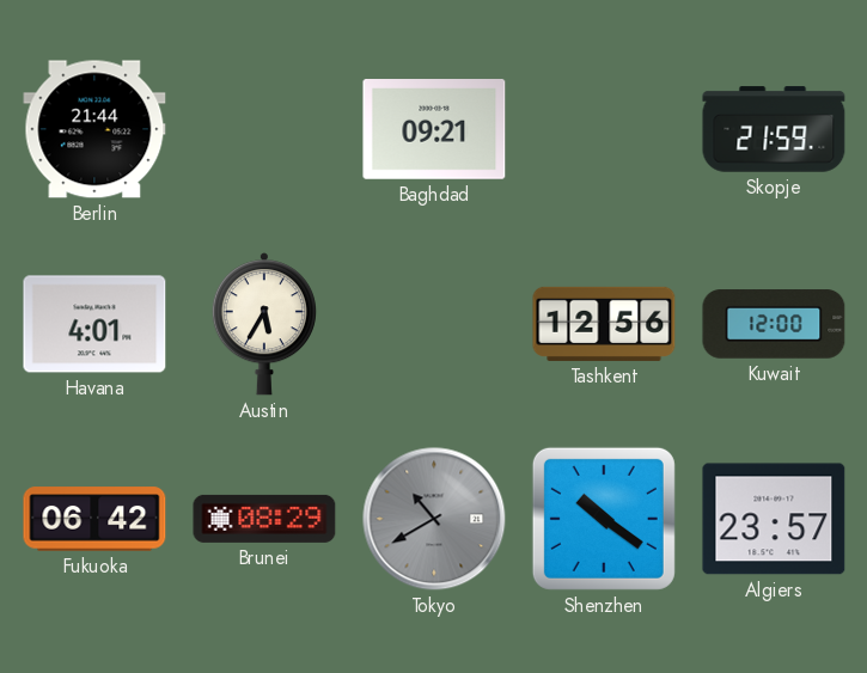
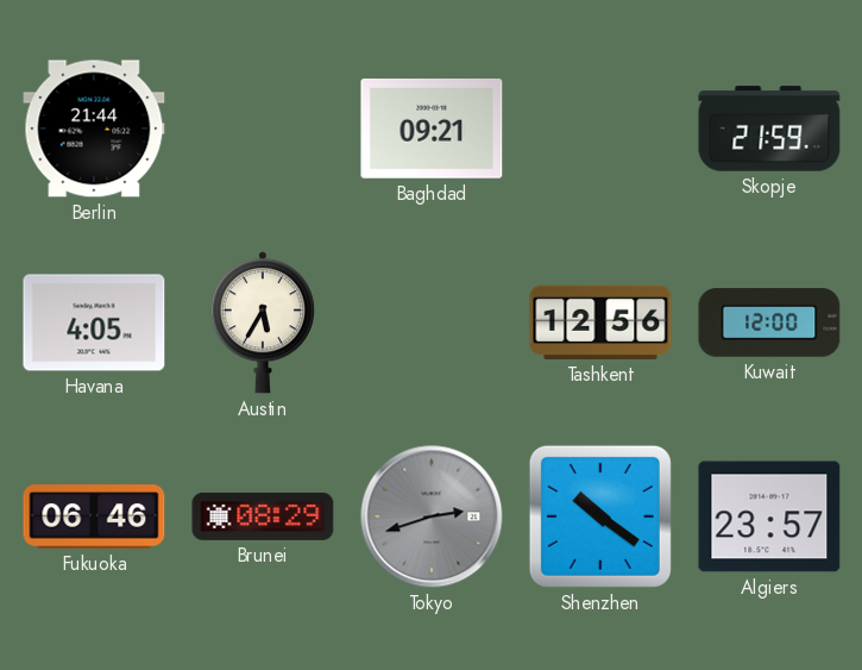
Havana: 4:01 -> 4:05
Fukuoka: 06:42 -> 06:46
Tokyo: 10:40 -> 2:42
